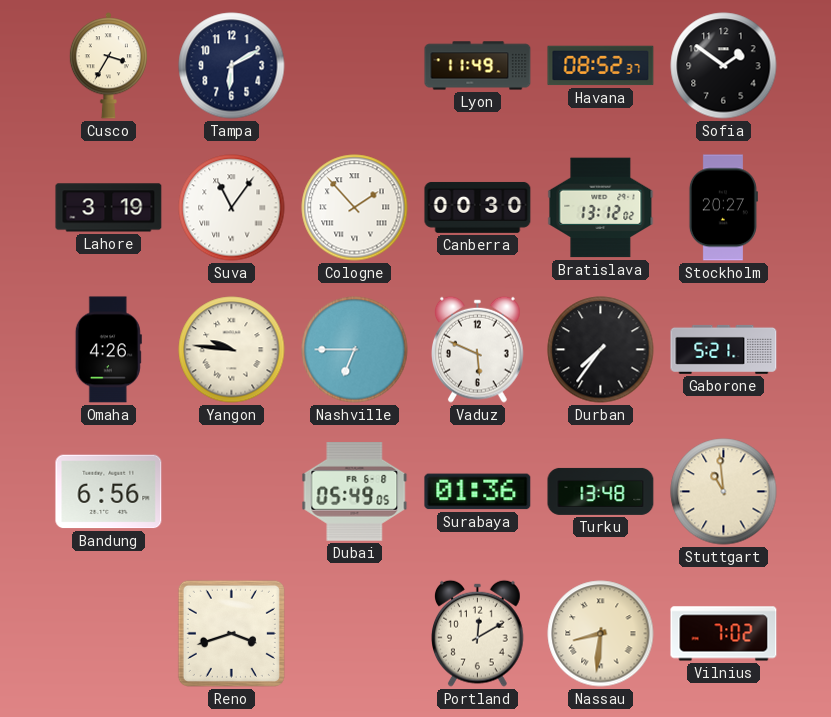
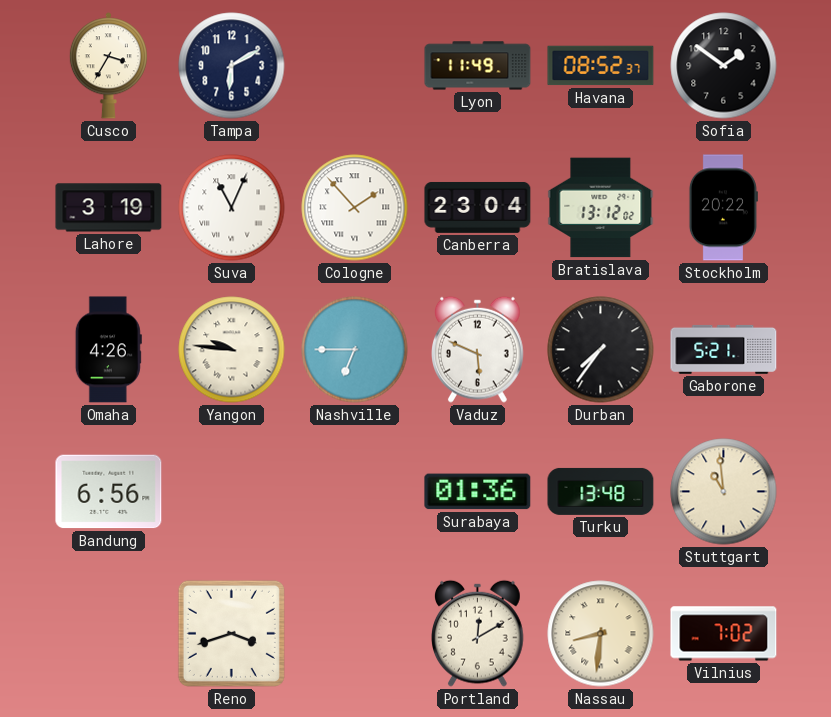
Suva: 11:06 -> 11:04
Canberra: 00:30 -> 23:04
Stockholm: 20:27 -> 20:22
Dubai: 05:49 -> none
